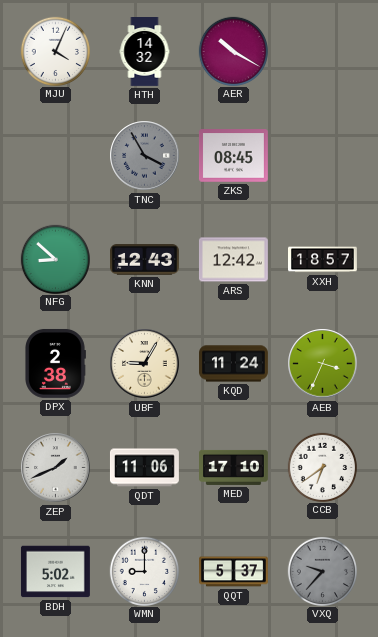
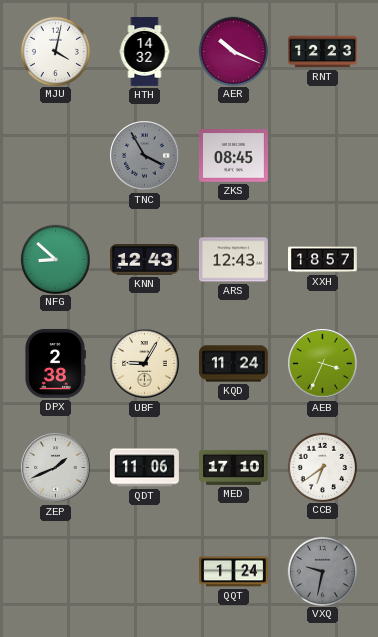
MJU: 4:04 -> 4:02
AER: 10:20 -> 10:19
RNT: none -> 12:23
ARS: 12:42 -> 12:43
BDH: 5:02 -> none
WMN: 9:00 -> none
QQT: 5:37 -> 1:24
VXQ: 9:37 -> 9:32
